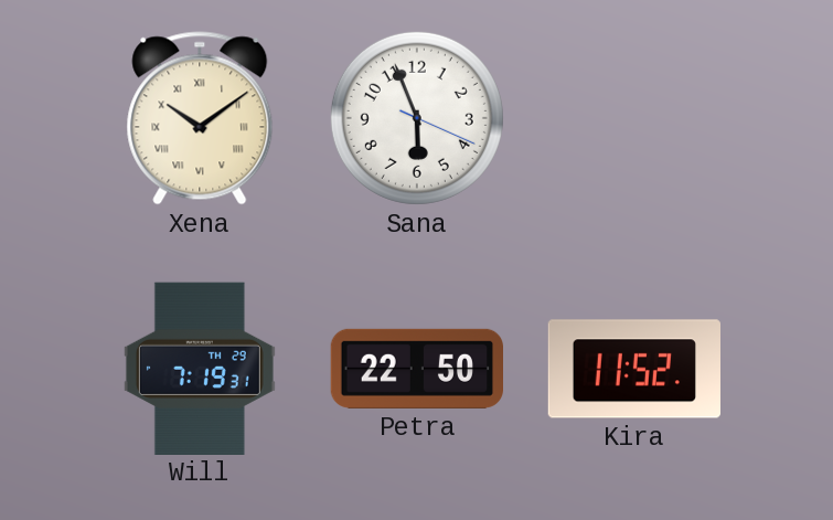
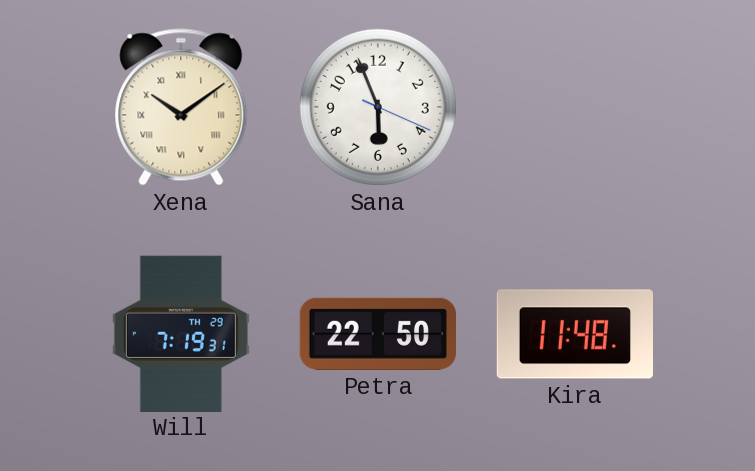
Kira: 11:52 -> 11:48
